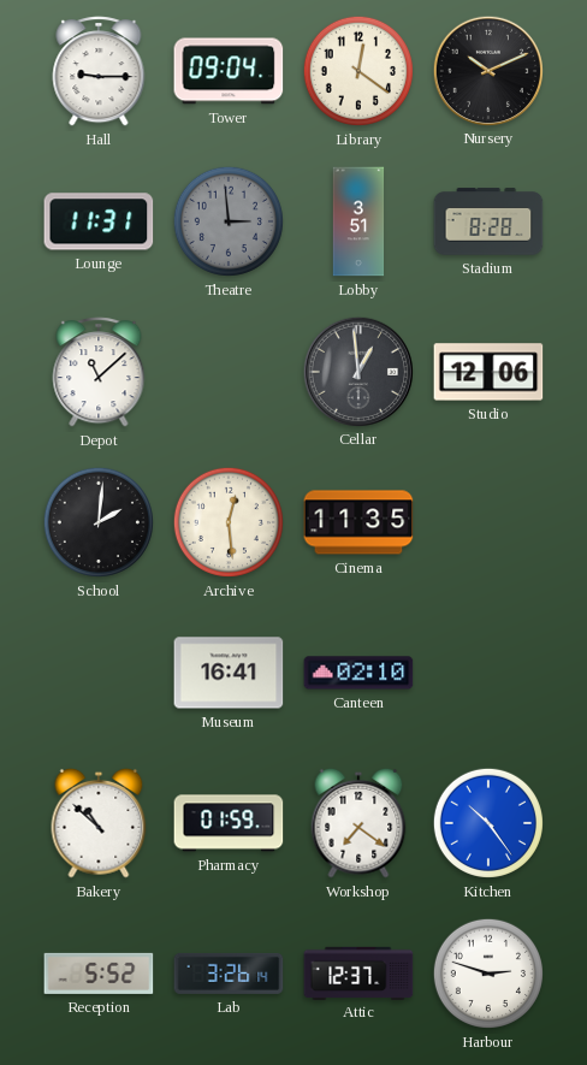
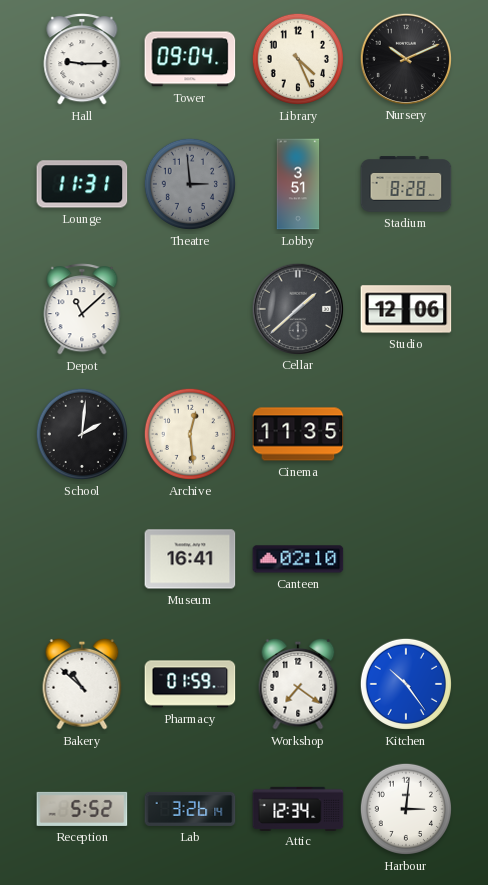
Library: 12:21 -> 4:26
Cellar: 12:59 -> 1:38
Attic: 12:37 -> 12:34
Harbour: 2:48 -> 3:01
